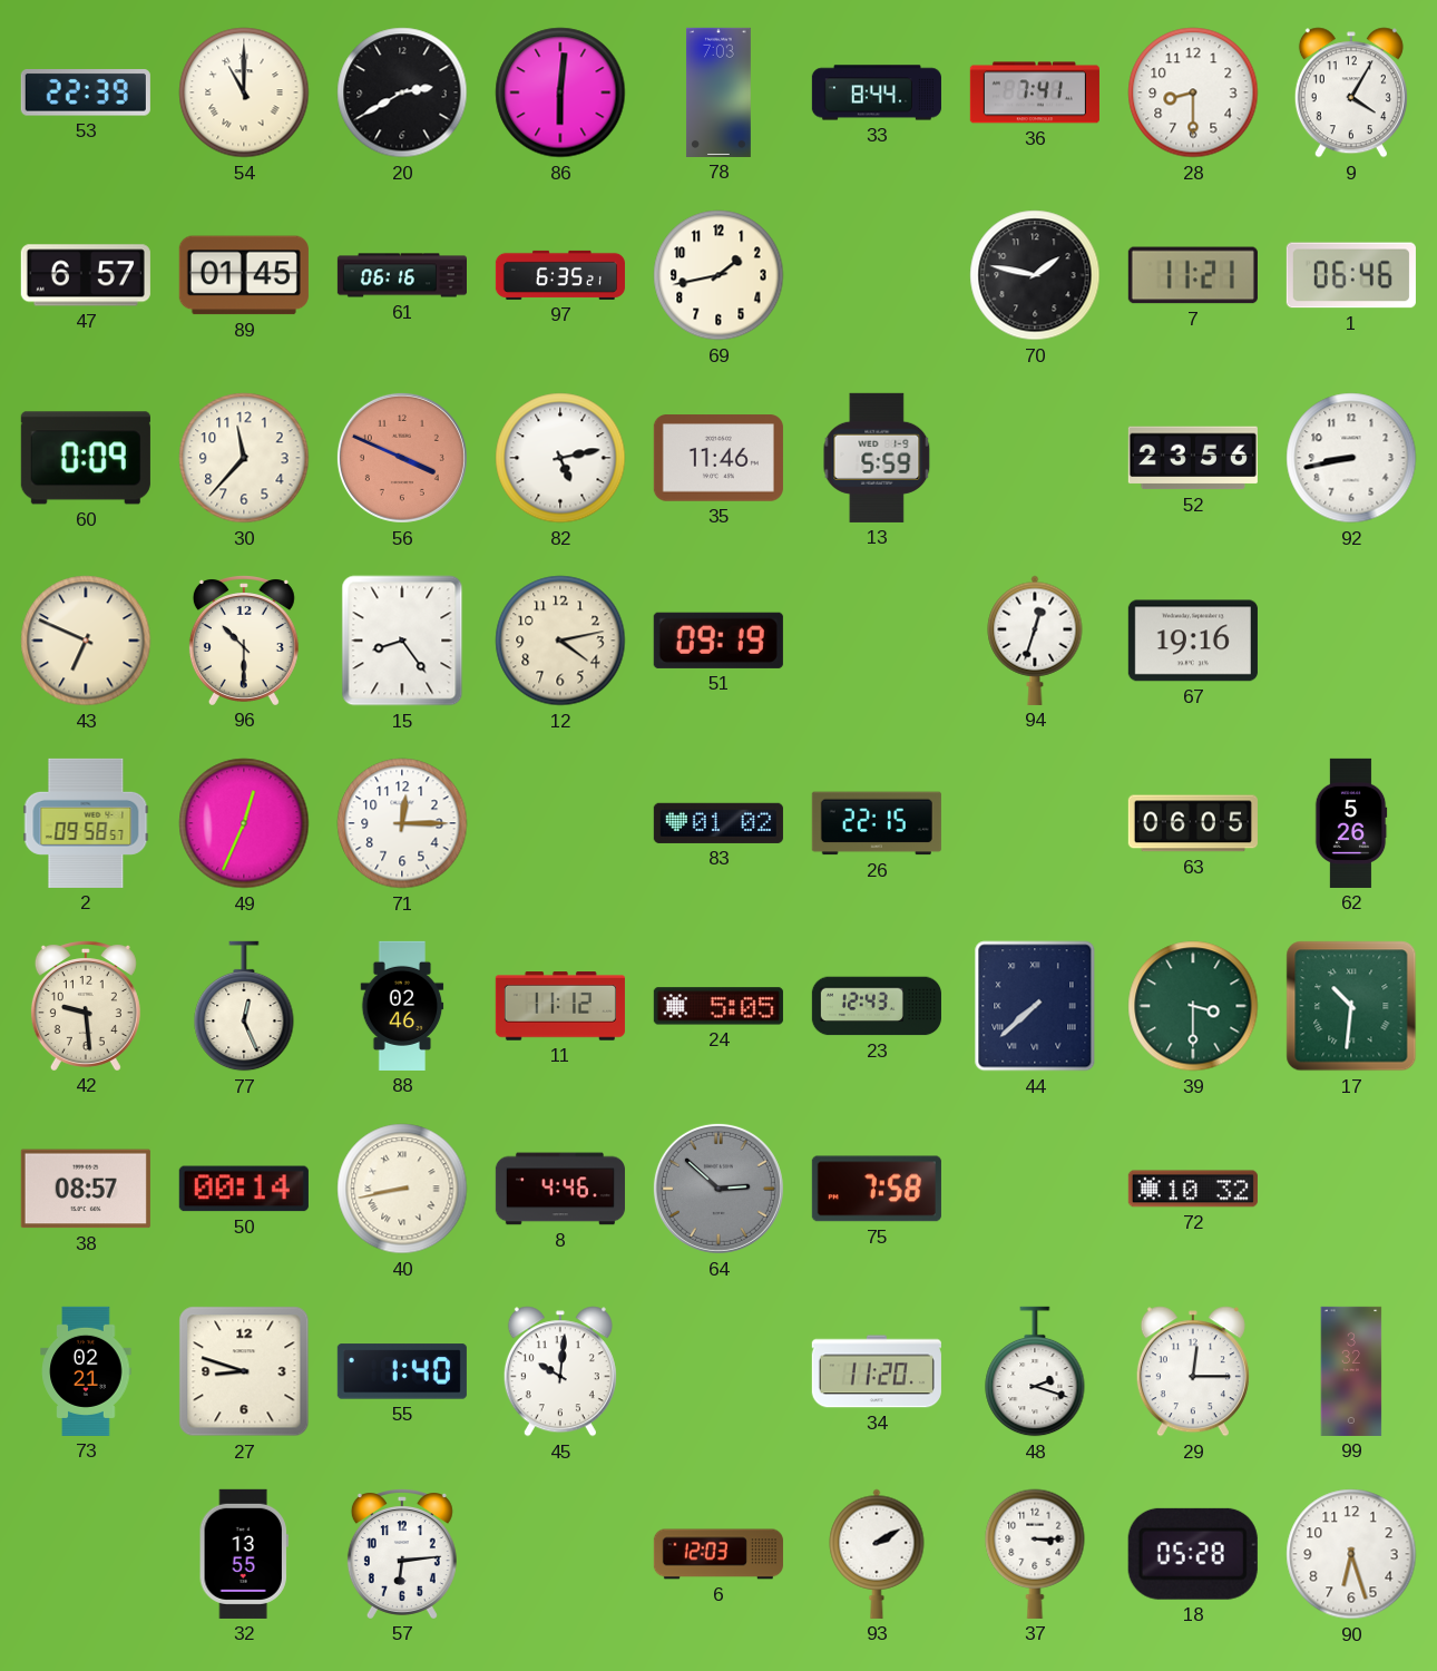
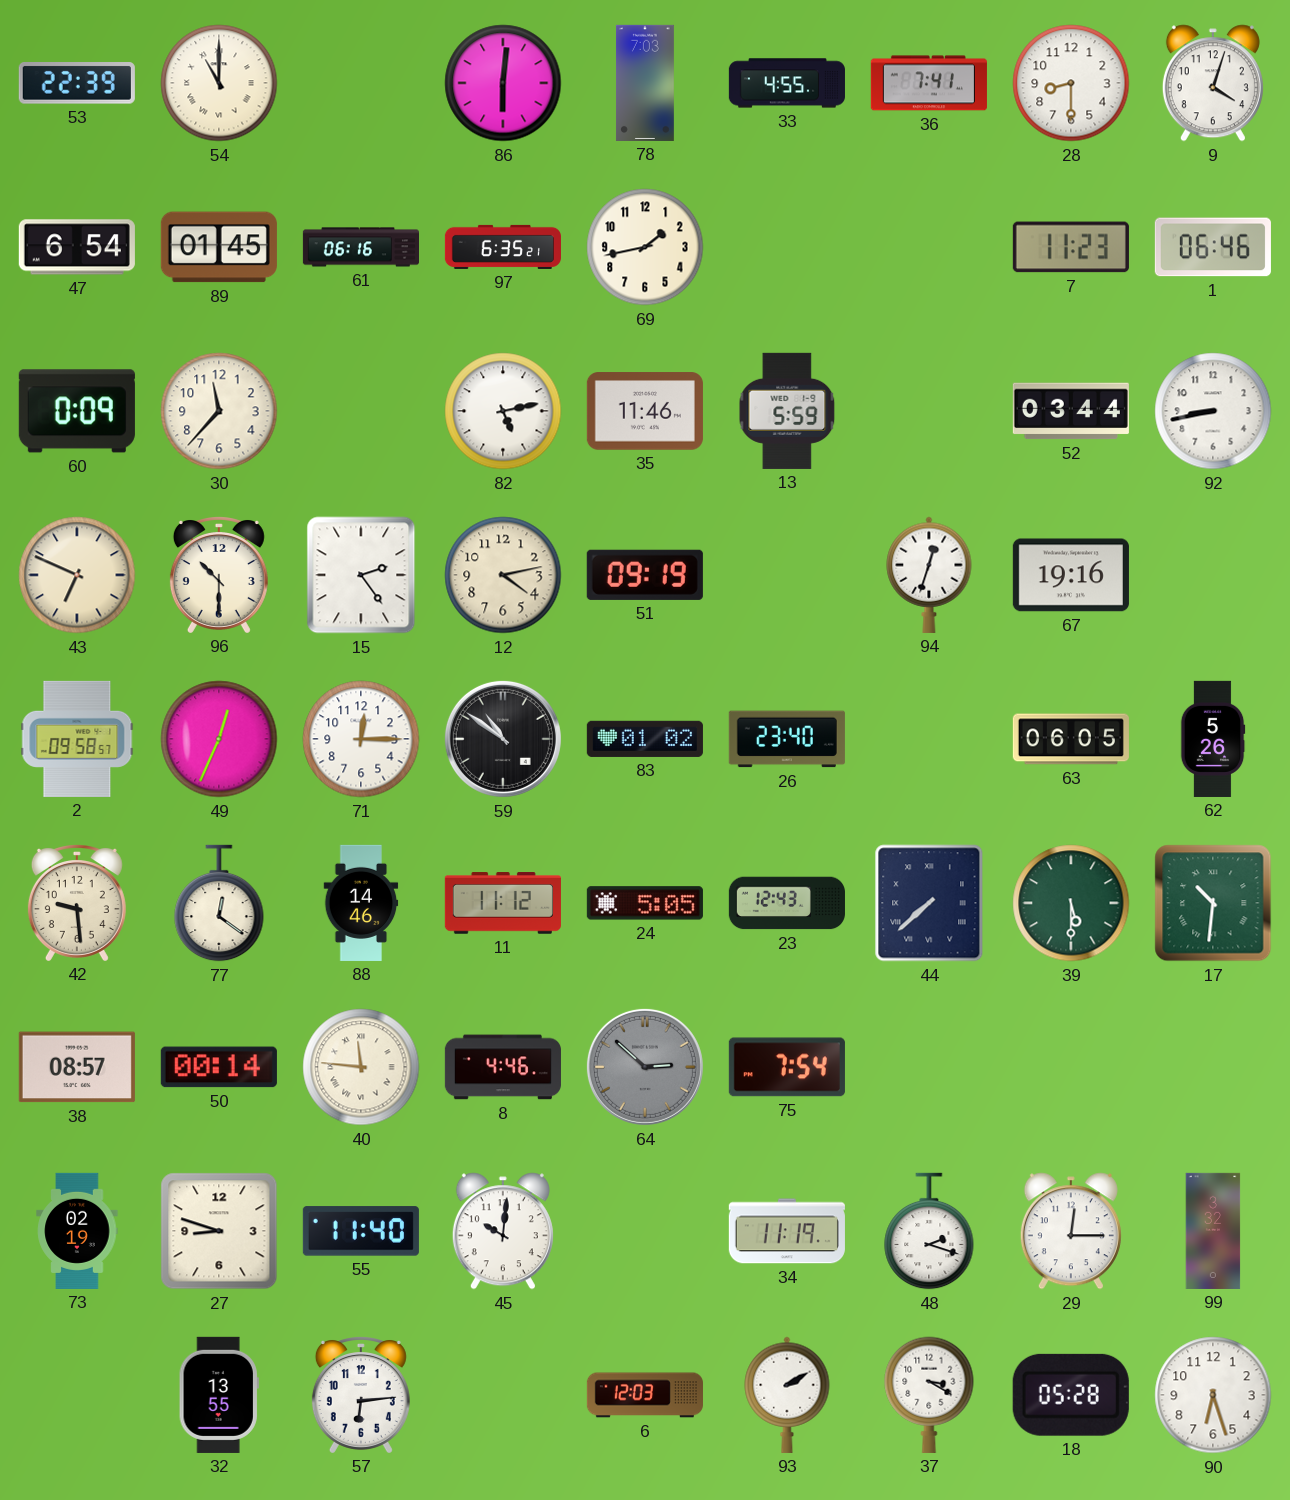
20: 2:40 -> none
33: 8:44 -> 4:55
9: 4:05 -> 4:03
47: 6:57 -> 6:54
70: 1:47 -> none
7: 11:21 -> 11:23
56: 3:49 -> none
52: 23:56 -> 03:44
15: 8:24 -> 2:24
59: none -> 10:51
26: 22:15 -> 23:40
77: 12:26 -> 12:21
88: 02:46 -> 14:46
39: 3:30 -> 5:30
40: 8:43 -> 11:46
75: 7:58 -> 7:54
72: 10:32 -> none
73: 02:21 -> 02:19
55: 1:40 -> 11:40
34: 11:20 -> 11:19
37: 3:15 -> 3:20
